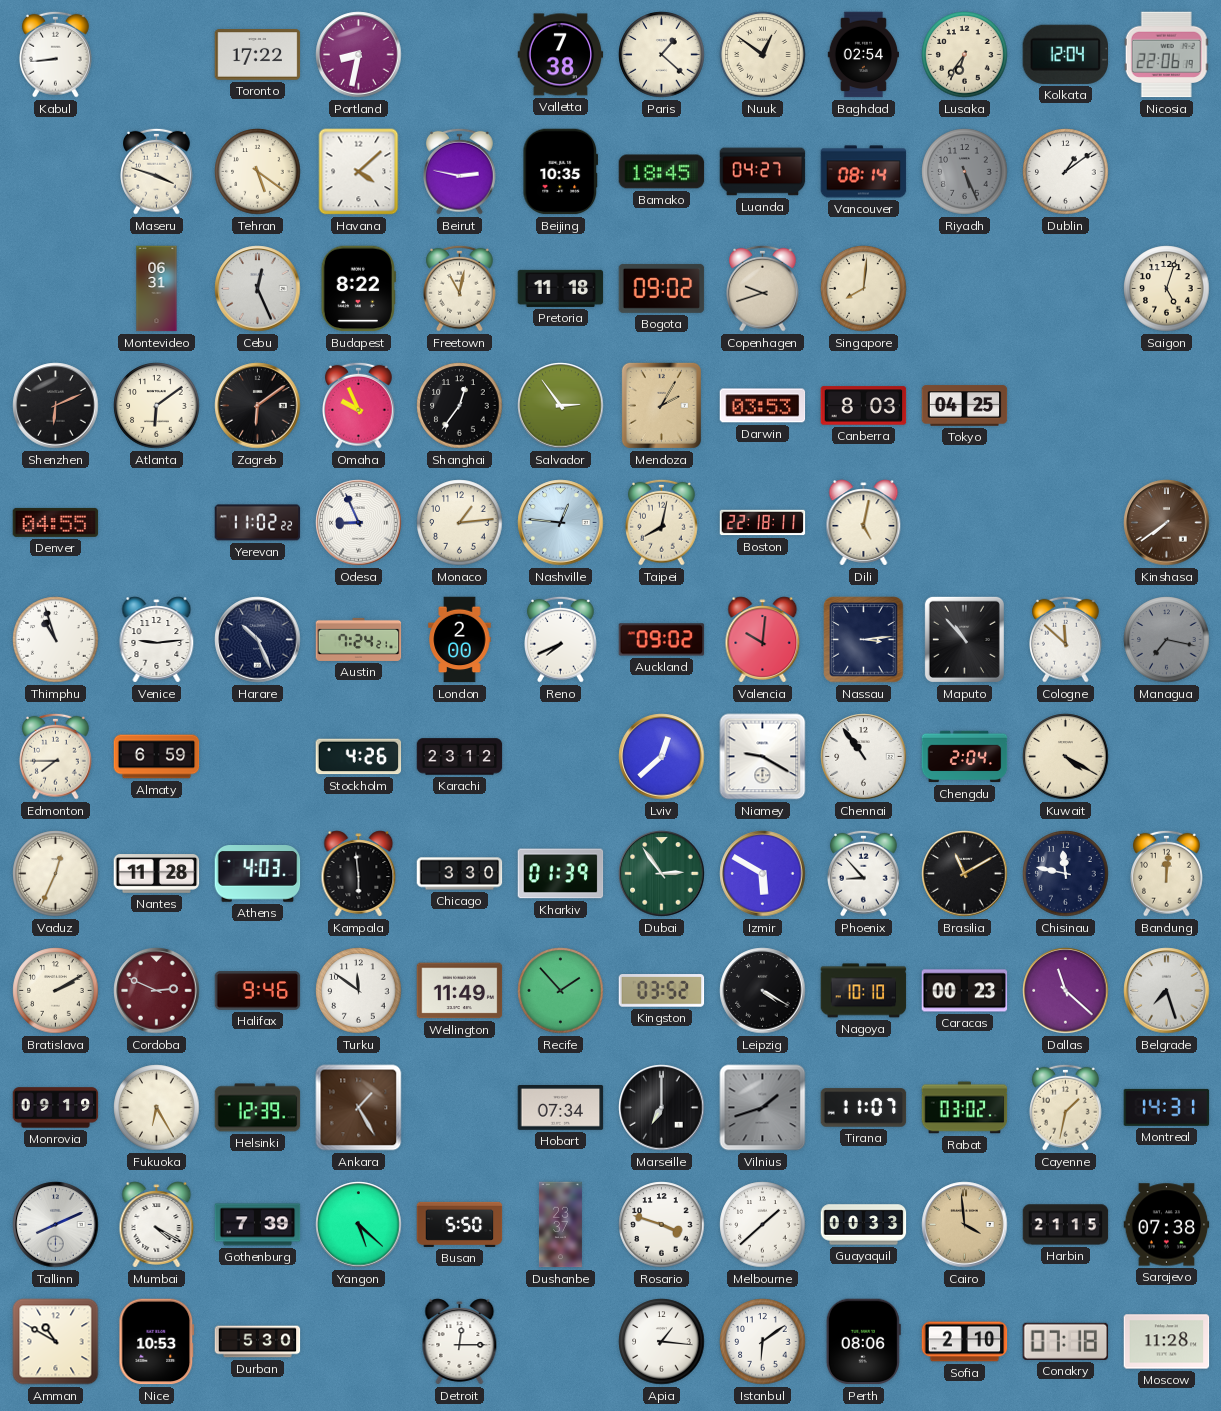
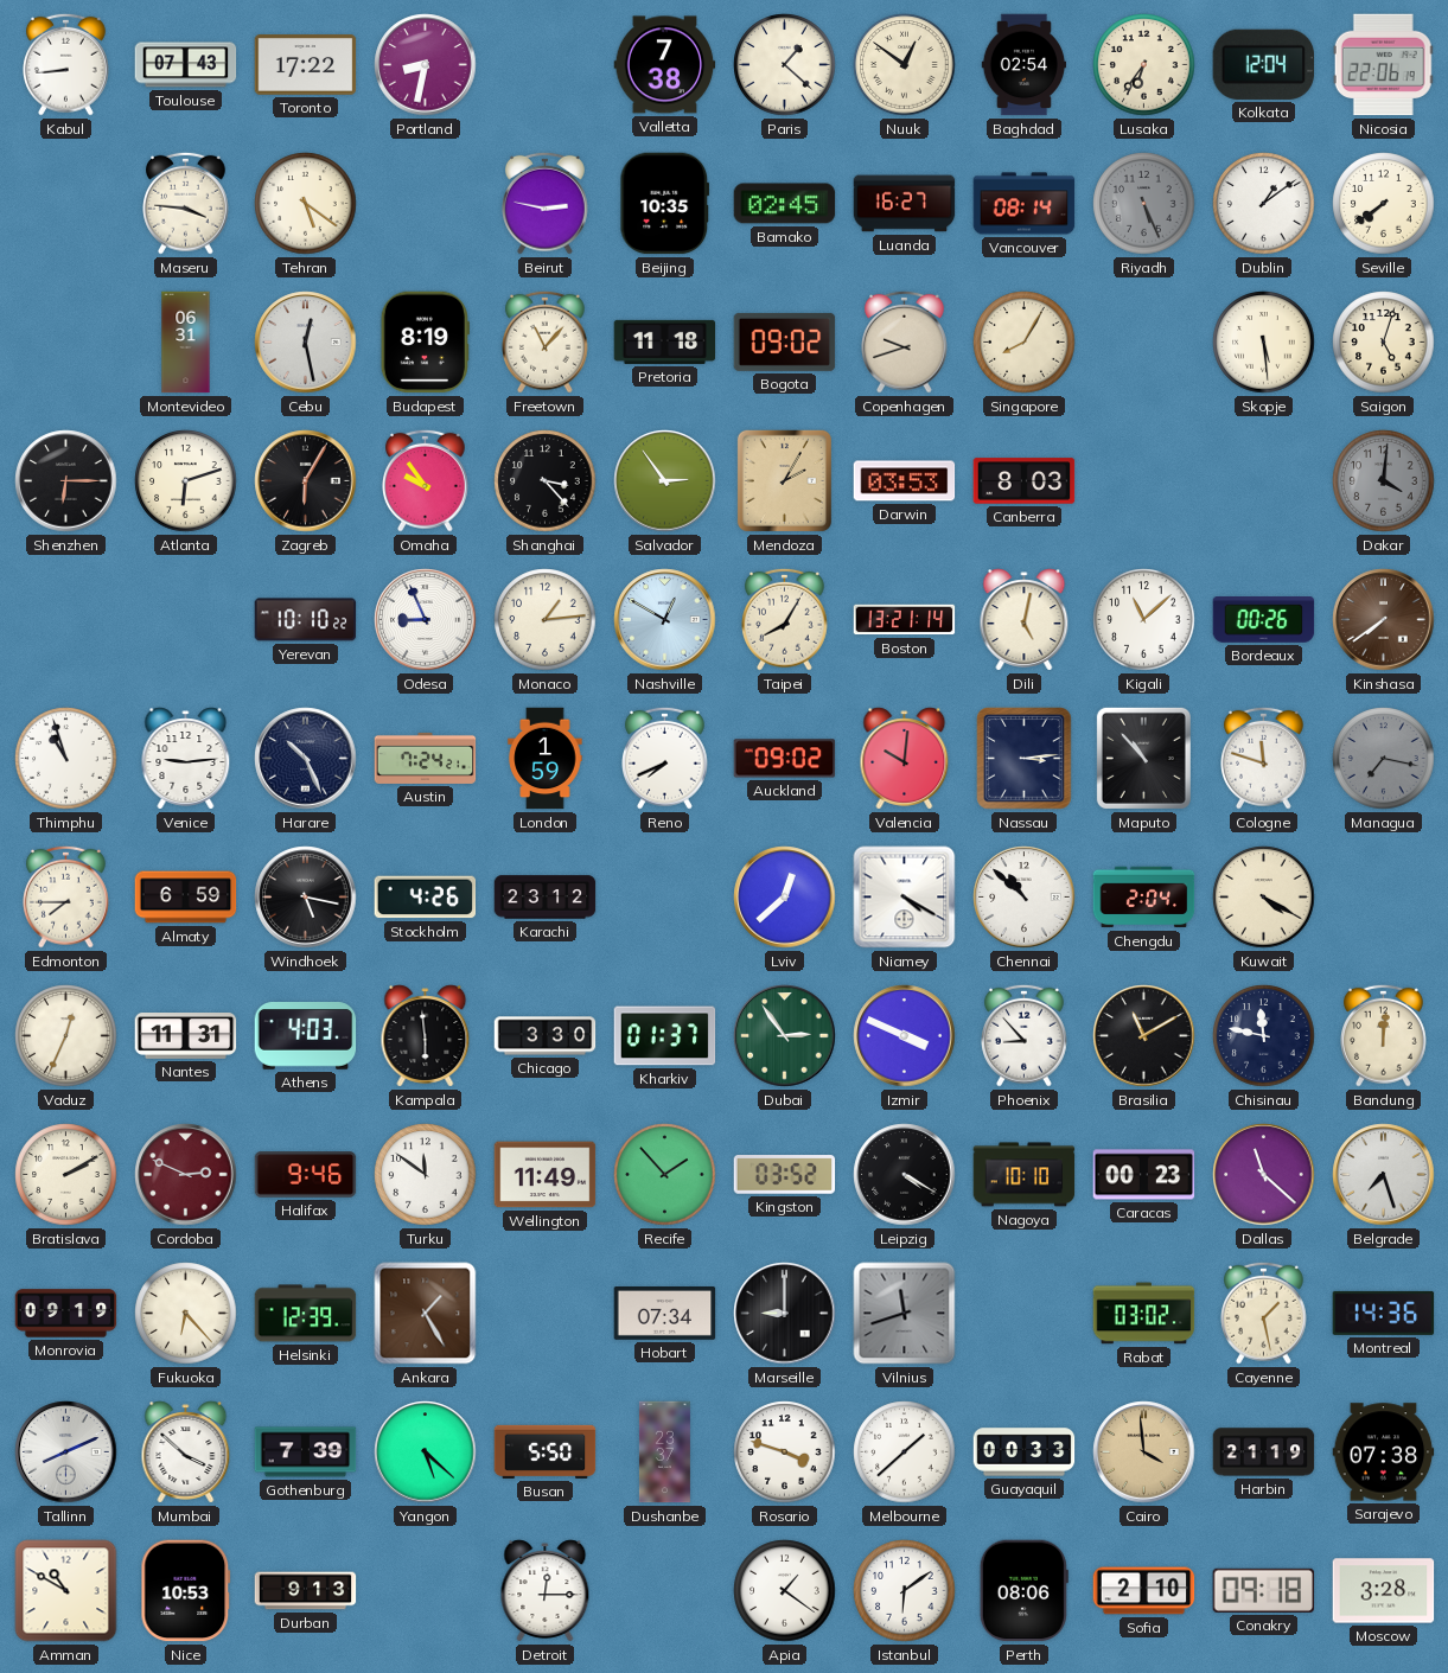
Toulouse: none -> 07:43
Maseru: 3:48 -> 3:46
Havana: 4:08 -> none
Bamako: 18:45 -> 02:45
Luanda: 04:27 -> 16:27
Seville: none -> 7:39
Cebu: 12:26 -> 12:28
Budapest: 8:22 -> 8:19
Freetown: 11:02 -> 11:07
Singapore: 8:01 -> 8:05
Skopje: none -> 5:29
Shenzhen: 6:11 -> 6:15
Atlanta: 6:09 -> 6:12
Zagreb: 6:09 -> 6:05
Omaha: 9:56 -> 9:54
Shanghai: 12:36 -> 3:23
Tokyo: 04:25 -> none
Dakar: none -> 4:01
Denver: 04:55 -> none
Yerevan: 11:02 -> 10:10
Nashville: 12:46 -> 12:50
Taipei: 8:02 -> 8:05
Boston: 22:18 -> 13:21
Kigali: none -> 11:08
Bordeaux: none -> 00:26
London: 2:00 -> 1:59
Cologne: 11:52 -> 11:48
Windhoek: none -> 5:17
Niamey: 9:20 -> 4:20
Chennai: 10:54 -> 10:52
Nantes: 11:28 -> 11:31
Kharkiv: 01:39 -> 01:37
Izmir: 5:50 -> 3:49
Fukuoka: 6:25 -> 6:23
Marseille: 7:00 -> 9:00
Vilnius: 1:42 -> 11:42
Tirana: 11:07 -> none
Cayenne: 1:32 -> 1:28
Montreal: 14:31 -> 14:36
Mumbai: 4:20 -> 3:52
Harbin: 21:15 -> 21:19
Durban: 5:30 -> 9:13
Apia: 1:16 -> 1:21
Conakry: 07:18 -> 09:18
Moscow: 11:28 -> 3:28
